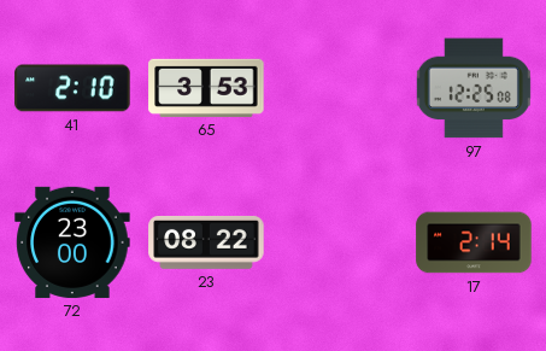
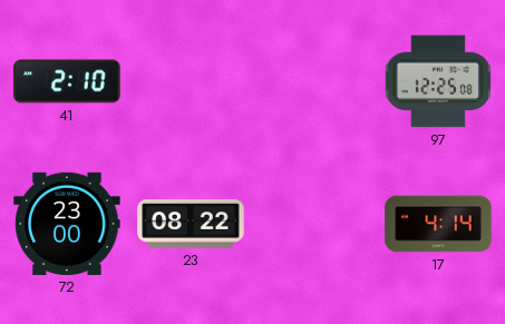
65: 3:53 -> none
17: 2:14 -> 4:14
